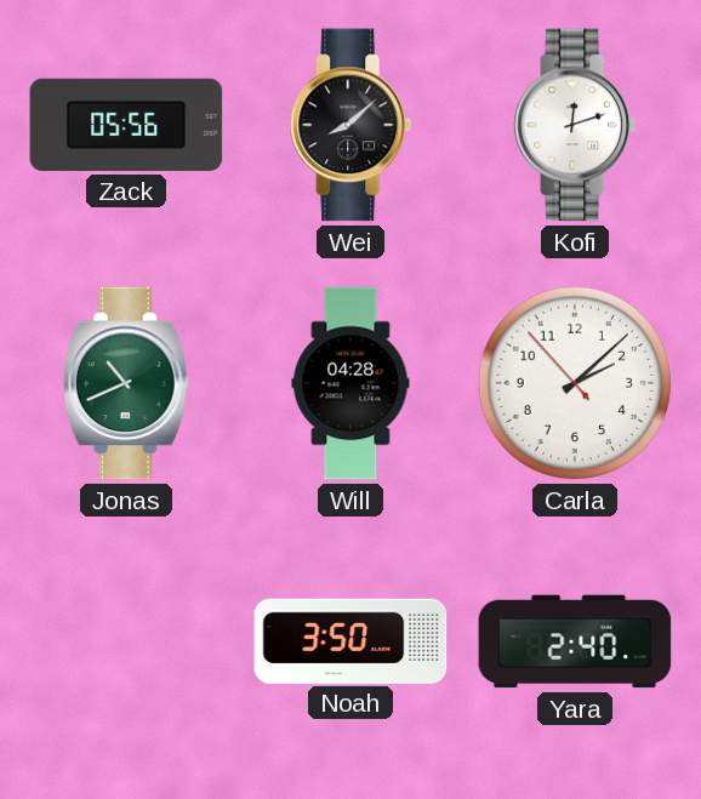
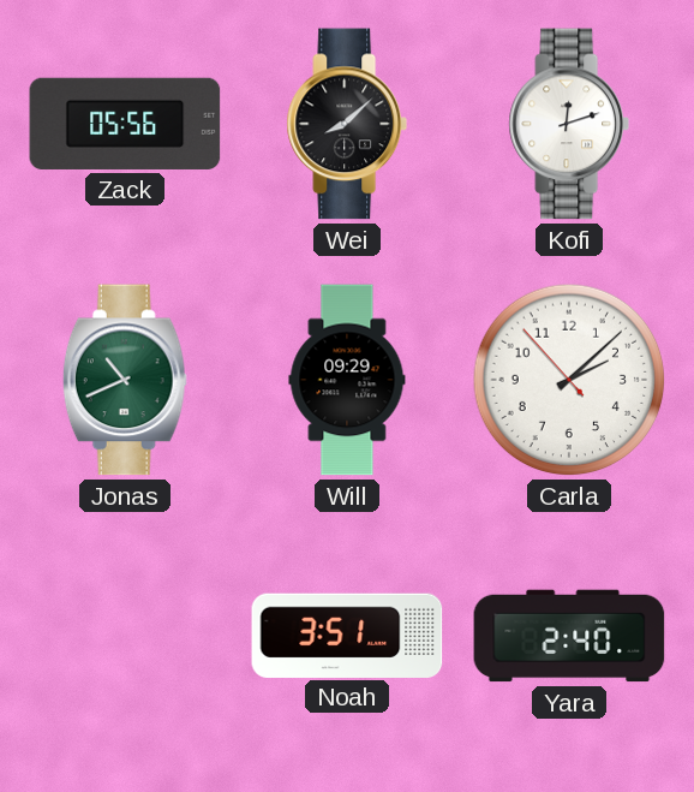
Will: 04:28 -> 09:29
Noah: 3:50 -> 3:51
